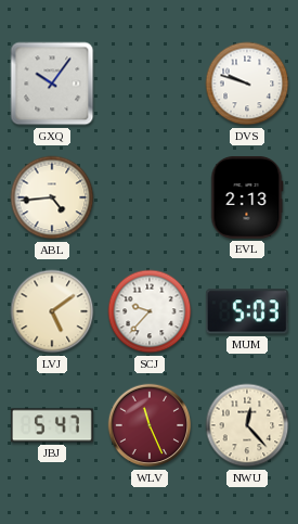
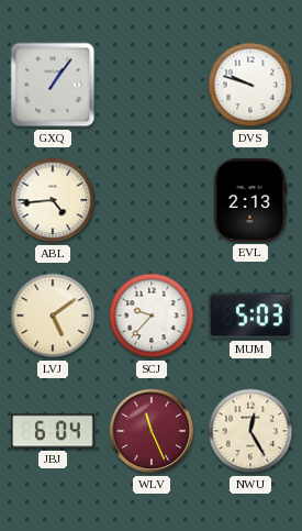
GXQ: 10:06 -> 1:06
JBJ: 5:47 -> 6:04
NWU: 12:23 -> 12:25
